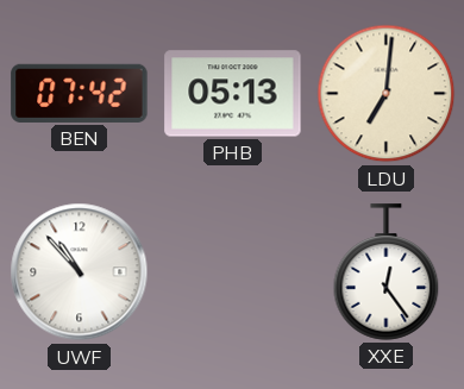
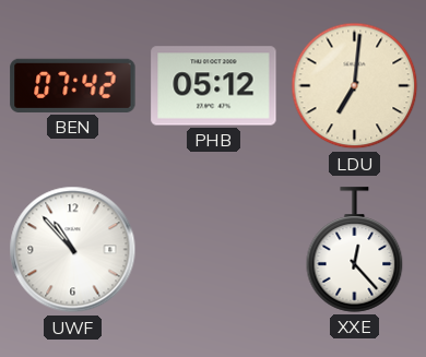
PHB: 05:13 -> 05:12
XXE: 12:24 -> 12:23
